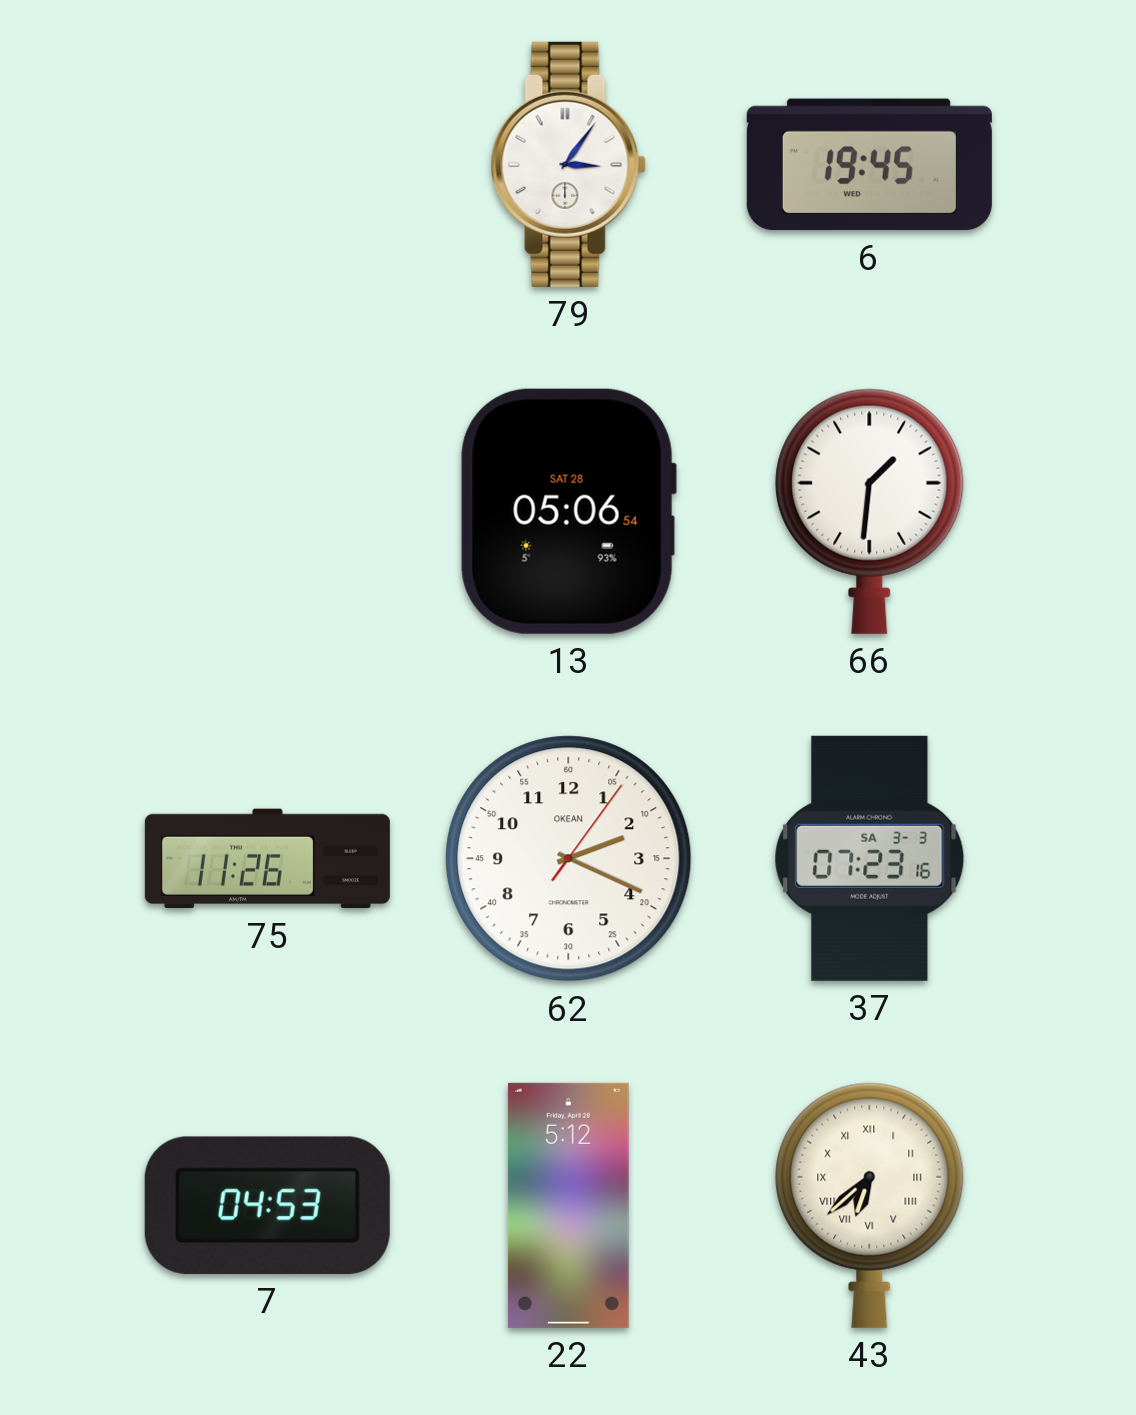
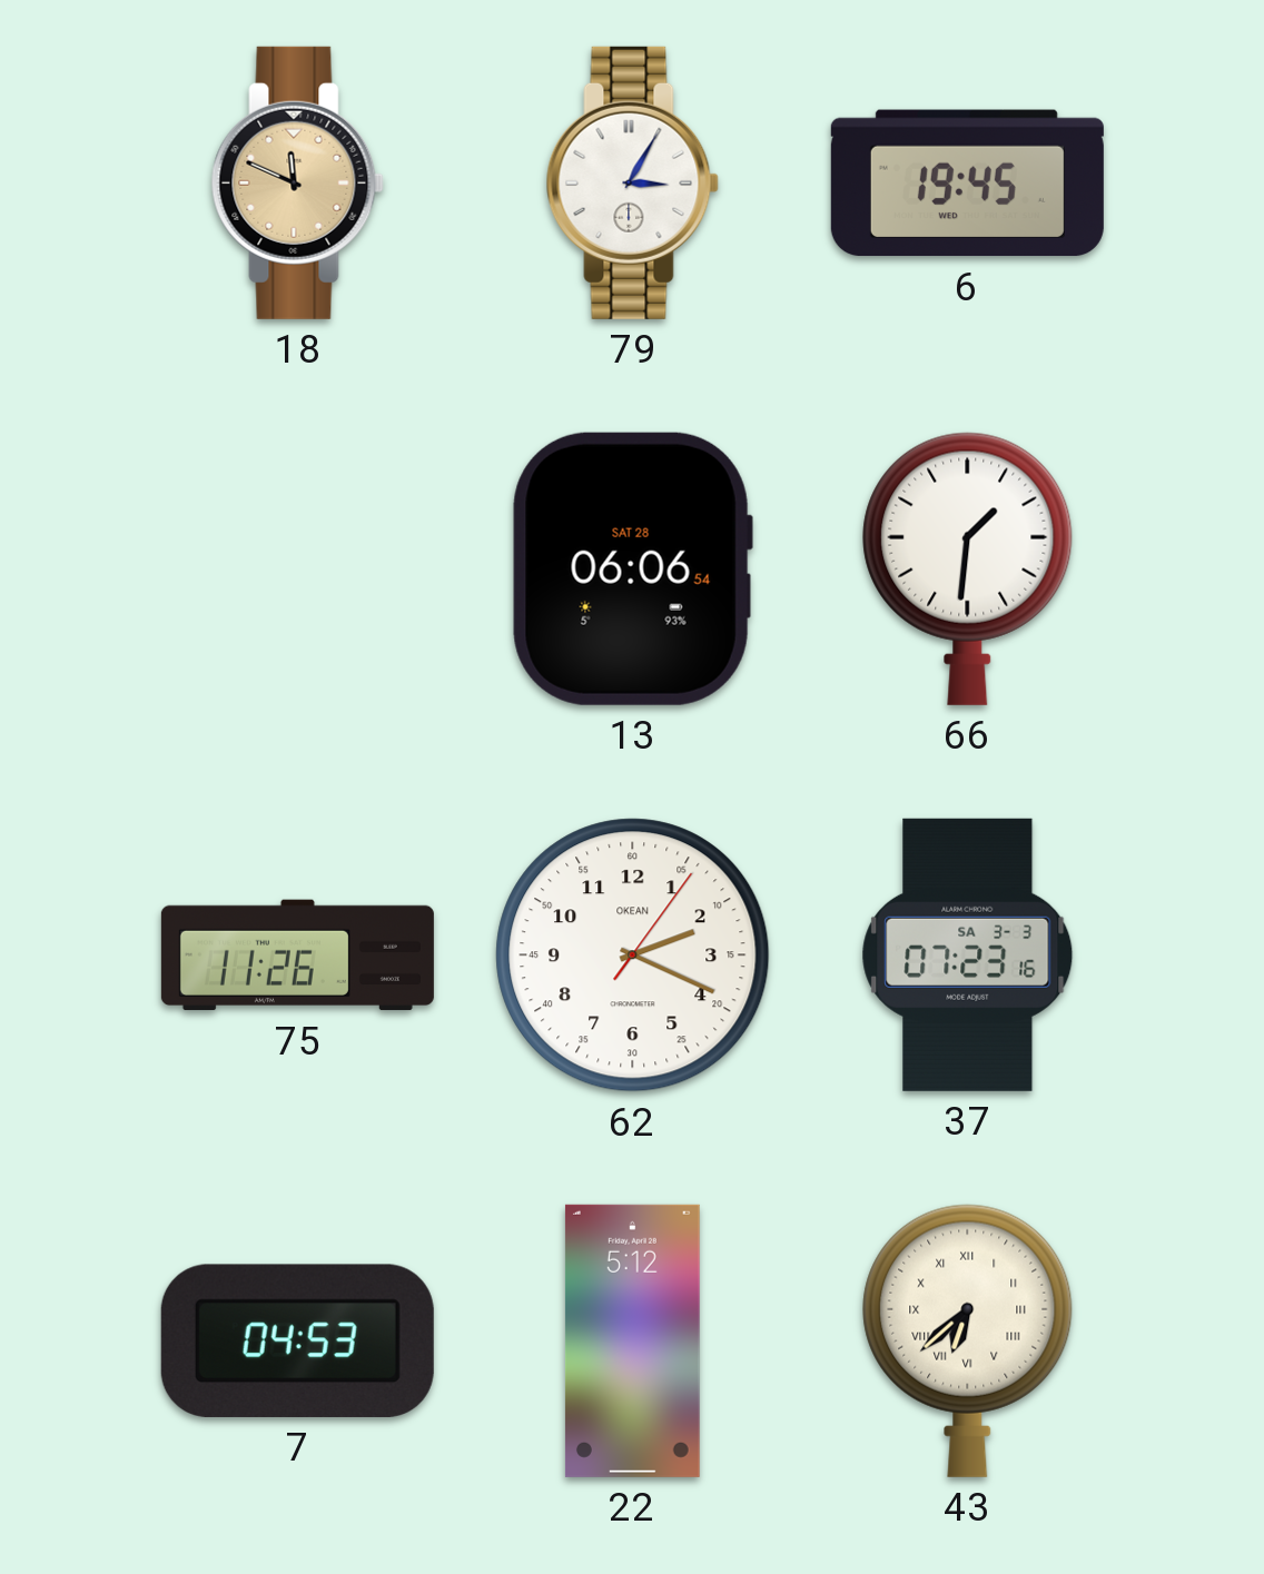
18: none -> 11:49
79: 3:06 -> 3:05
13: 05:06 -> 06:06
